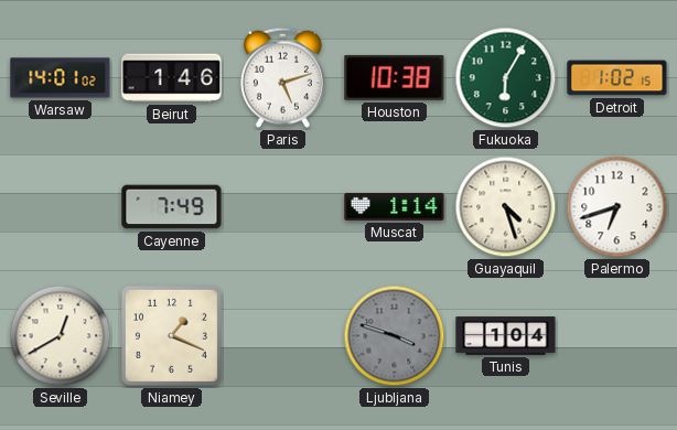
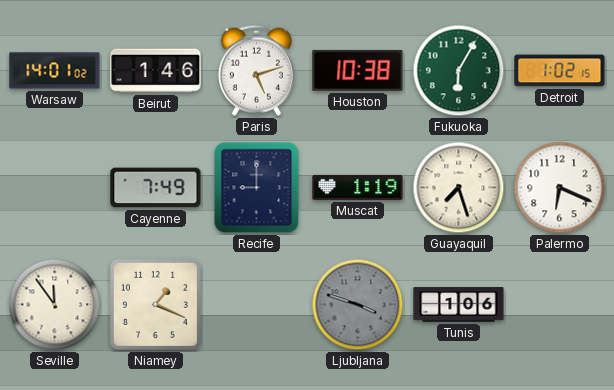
Recife: none -> 9:00
Muscat: 1:14 -> 1:19
Guayaquil: 4:27 -> 7:27
Palermo: 6:42 -> 6:19
Seville: 12:40 -> 11:54
Tunis: 1:04 -> 1:06
